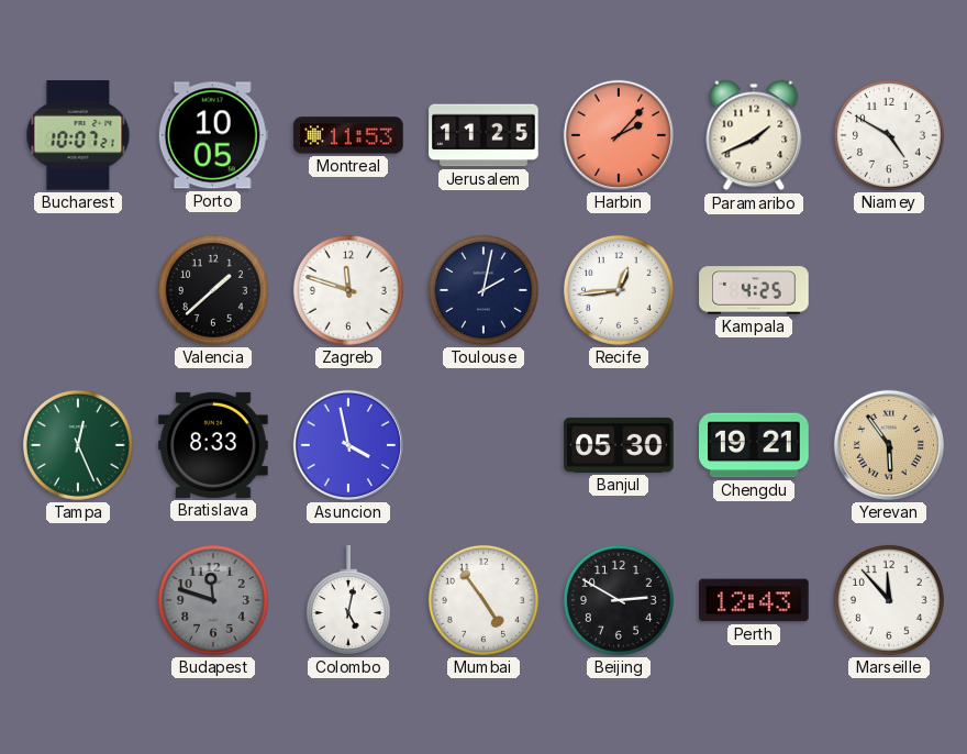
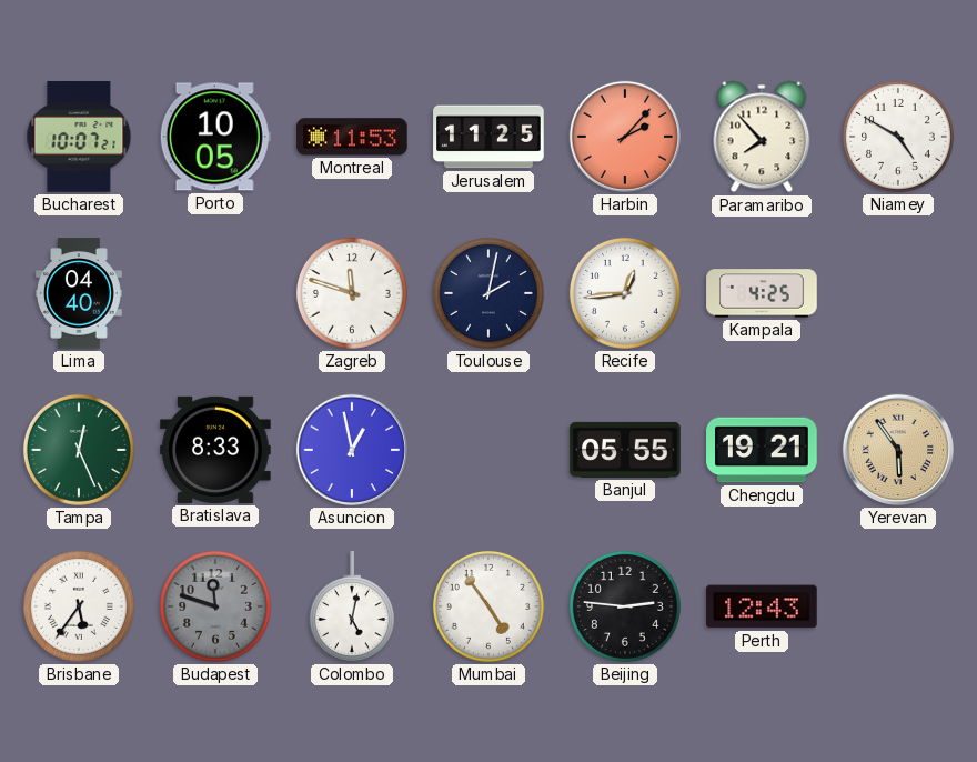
Paramaribo: 1:41 -> 7:53
Lima: none -> 04:40
Valencia: 1:38 -> none
Asuncion: 3:58 -> 12:58
Banjul: 05:30 -> 05:55
Brisbane: none -> 5:36
Beijing: 2:50 -> 2:46
Marseille: 11:53 -> none
